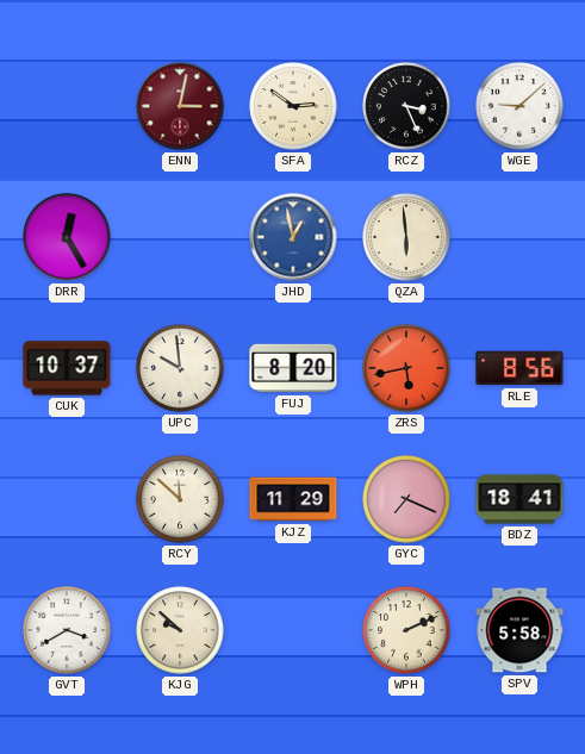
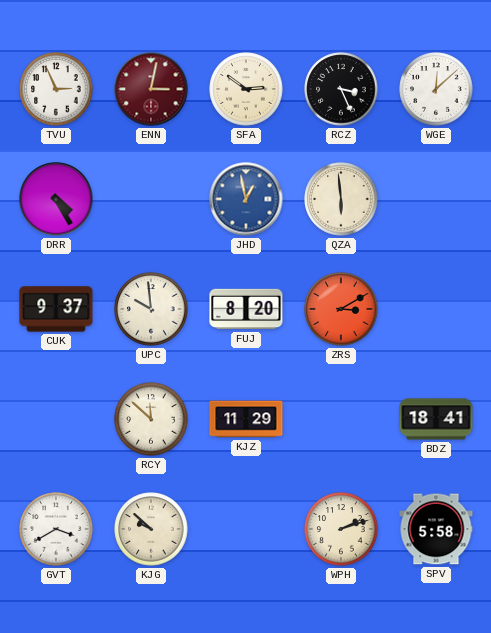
TVU: none -> 2:56
WGE: 9:08 -> 12:08
DRR: 12:25 -> 4:25
CUK: 10:37 -> 9:37
ZRS: 5:43 -> 3:10
RLE: 8:56 -> none
GYC: 7:19 -> none
WPH: 2:11 -> 2:12
